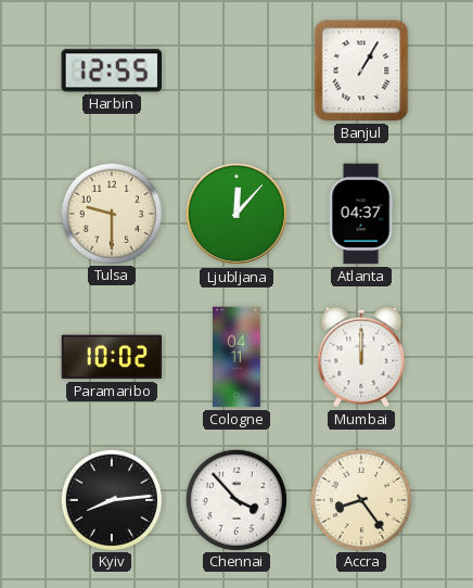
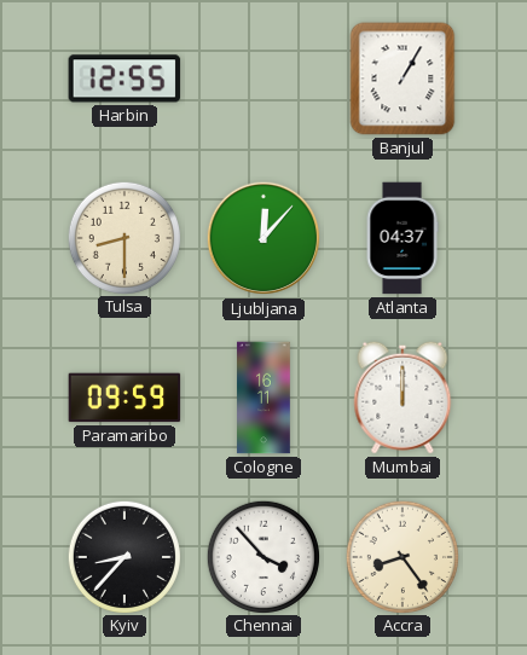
Tulsa: 9:30 -> 8:30
Paramaribo: 10:02 -> 09:59
Cologne: 04:11 -> 16:11
Kyiv: 8:14 -> 8:37
